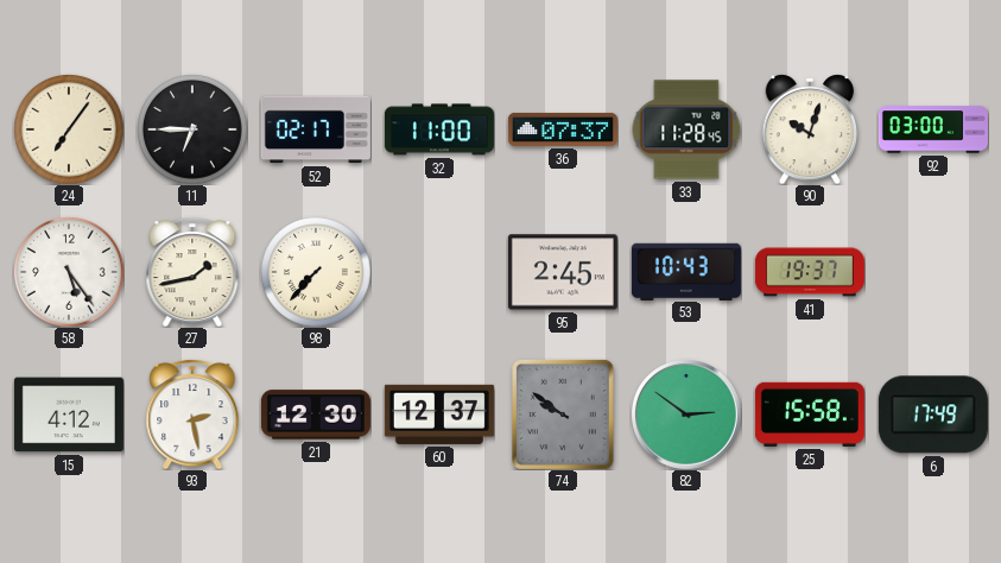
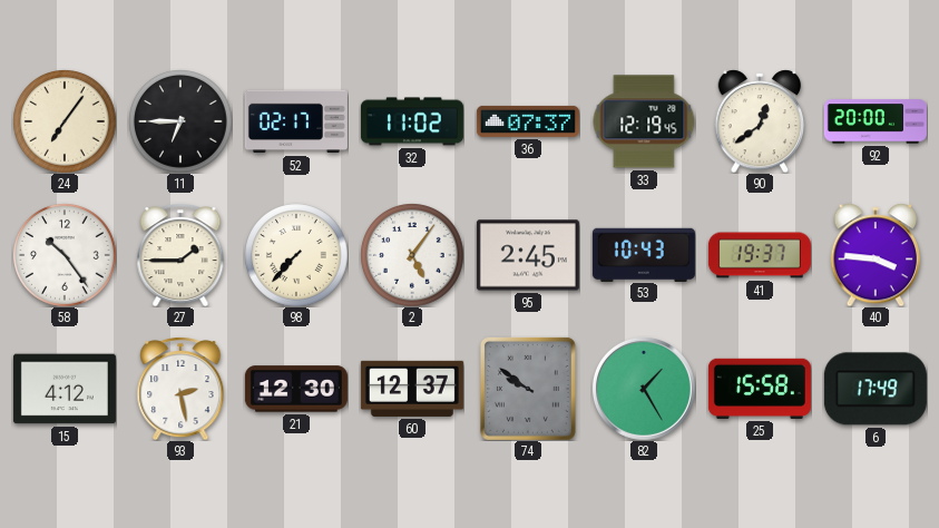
32: 11:00 -> 11:02
33: 11:28 -> 12:19
90: 10:03 -> 12:39
92: 03:00 -> 20:00
58: 5:24 -> 10:24
27: 1:43 -> 1:45
2: none -> 5:06
40: none -> 3:46
82: 2:51 -> 1:25
